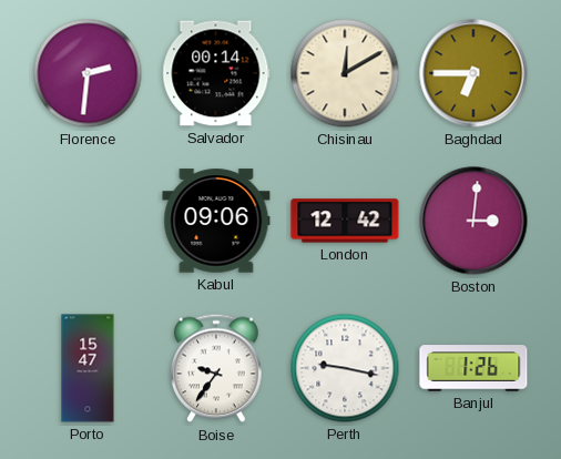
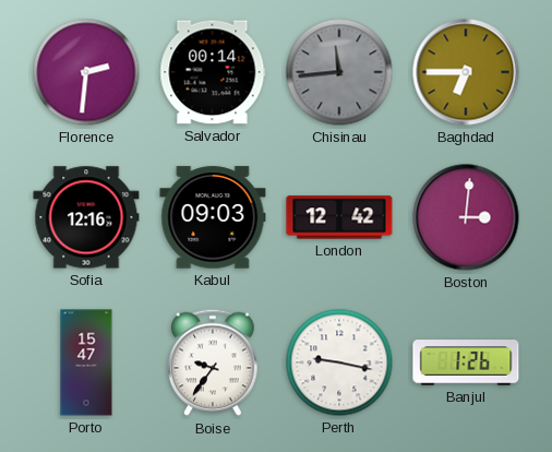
Chisinau: 12:10 -> 11:44
Chisinau dial: cream -> grey
Sofia: none -> 12:16
Kabul: 09:06 -> 09:03
